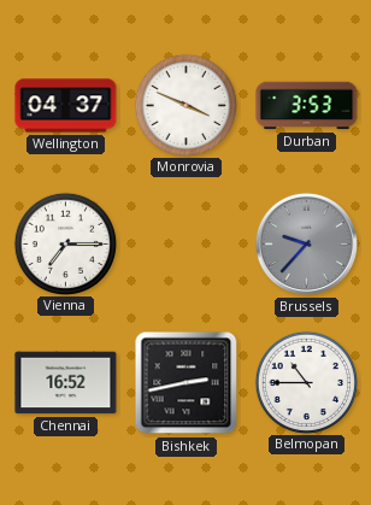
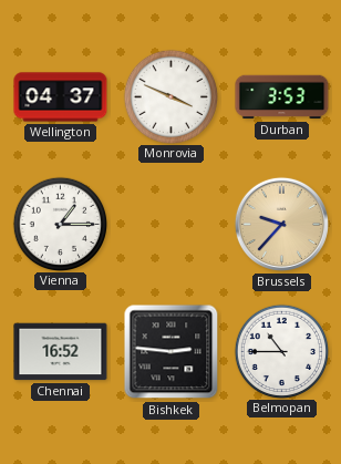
Vienna: 7:15 -> 1:15
Brussels dial: grey -> champagne
Bishkek: 2:43 -> 2:46
